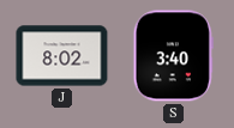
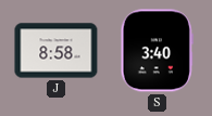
J: 8:02 -> 8:58
